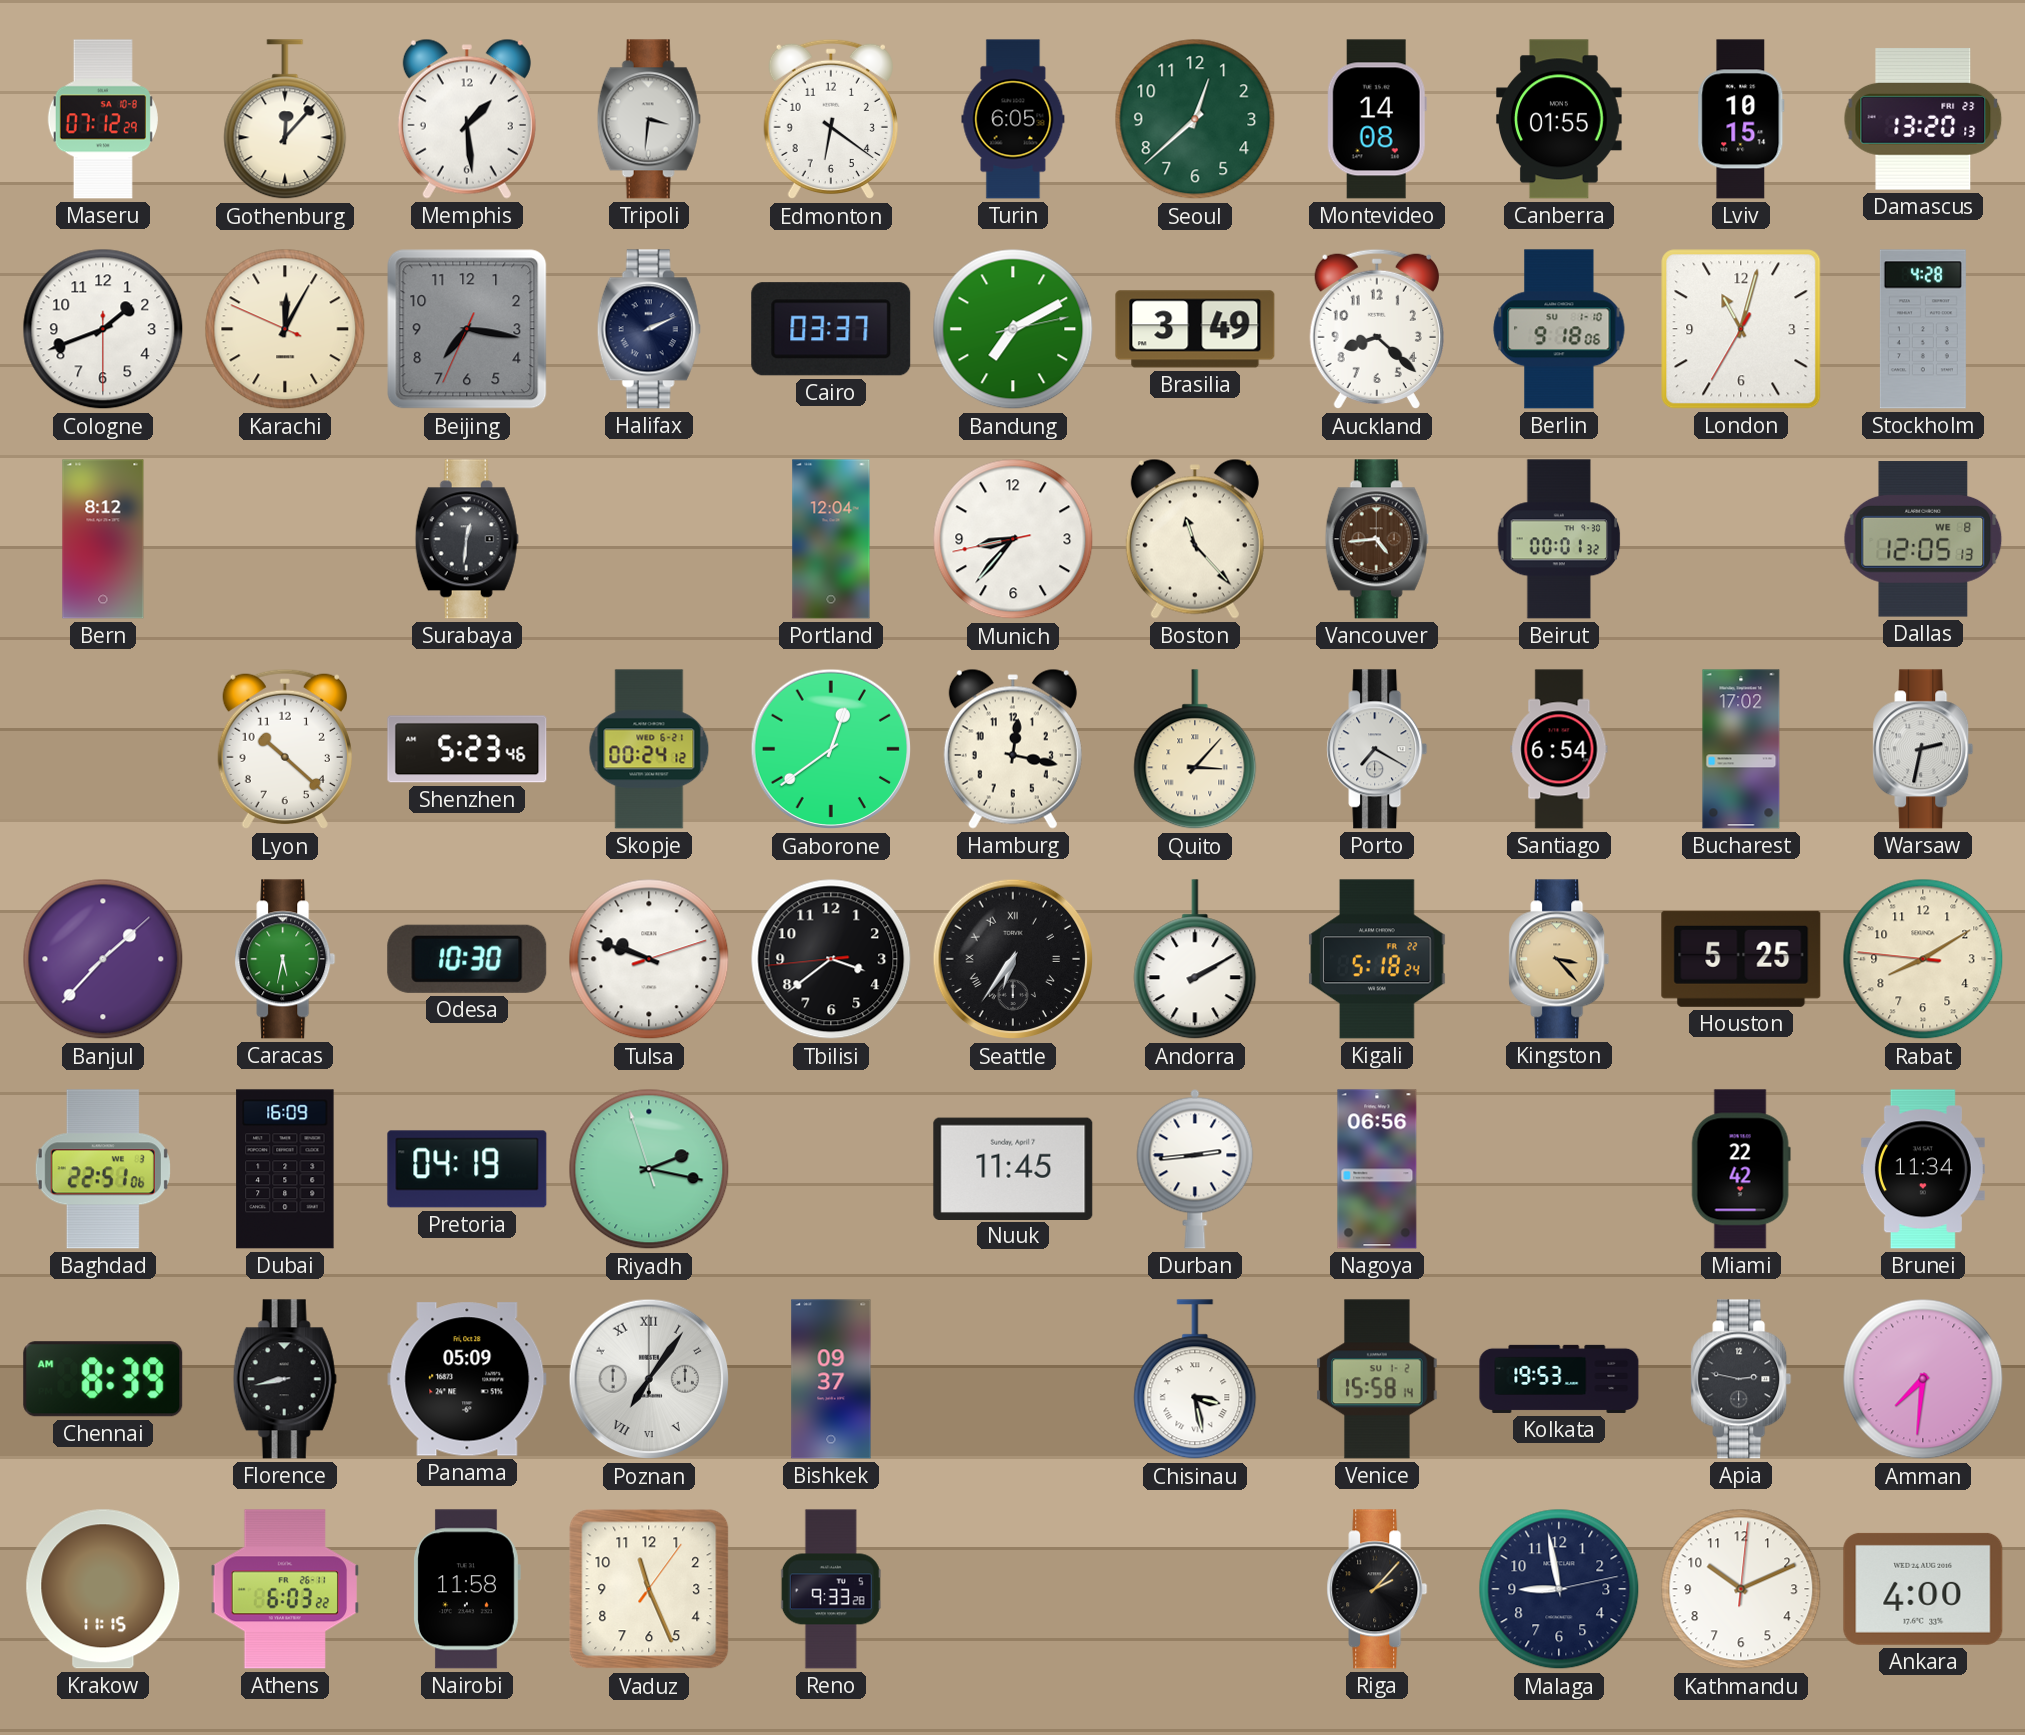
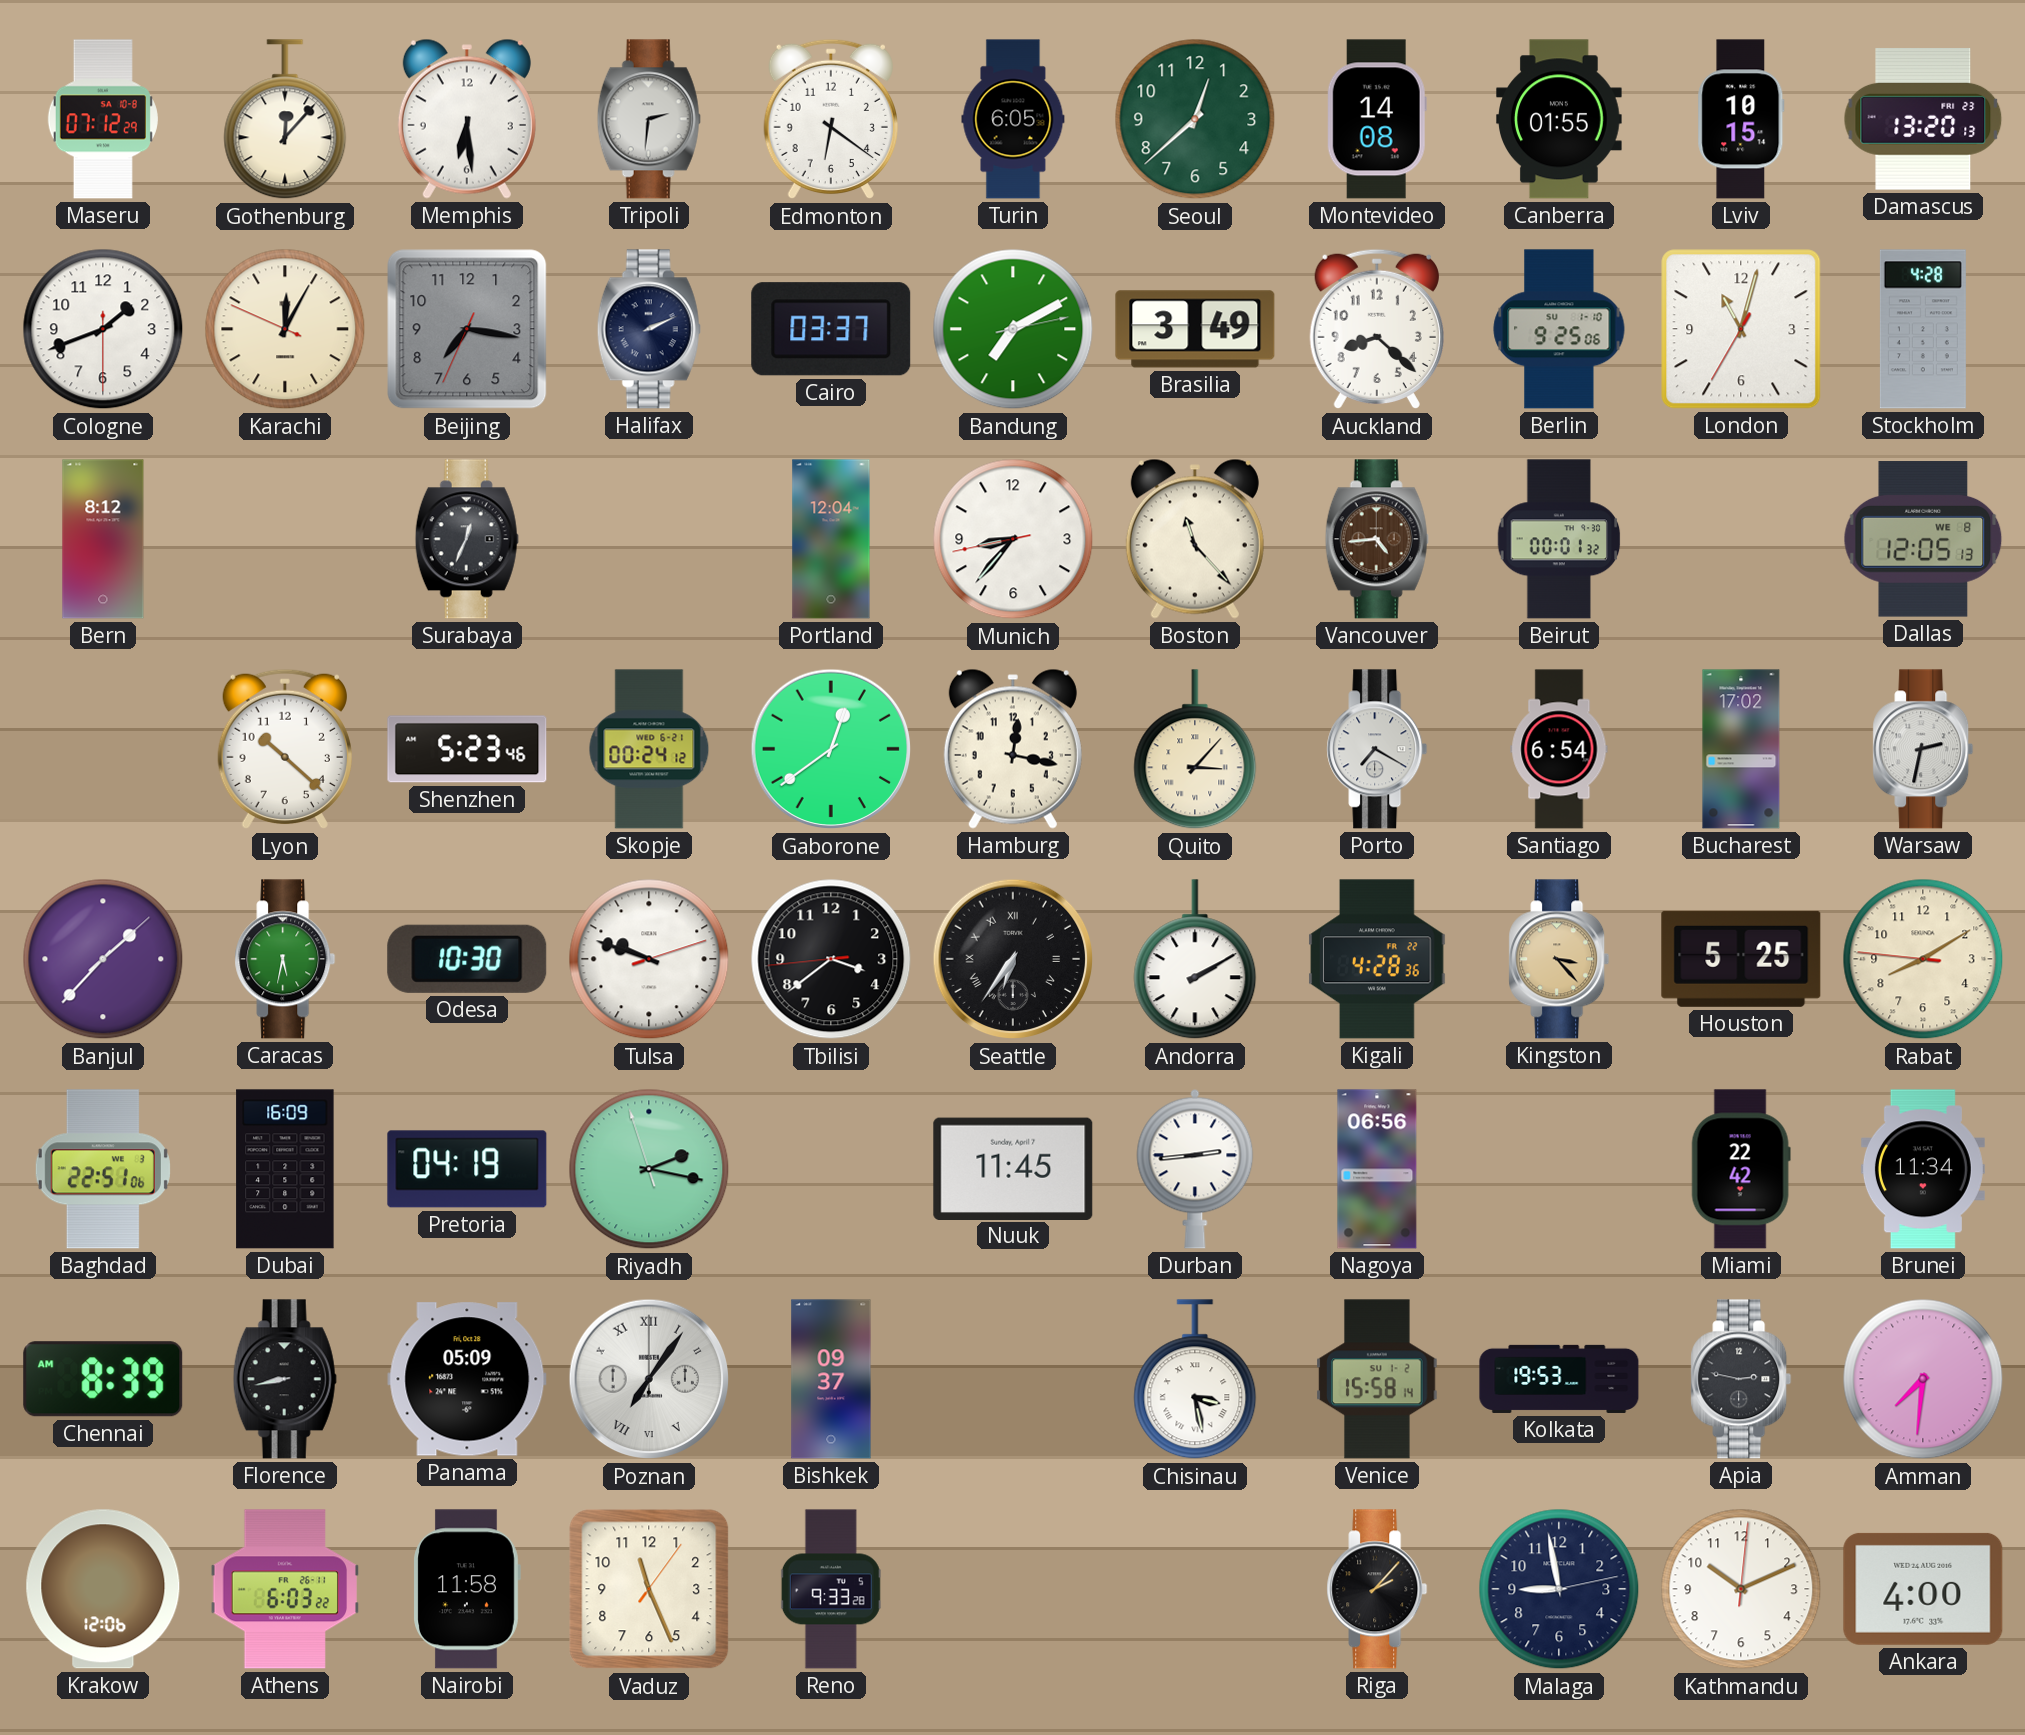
Memphis: 1:29 -> 6:29
Tripoli: 3:31 -> 2:31
Berlin: 9:18 -> 9:25
Surabaya: 12:31 -> 12:34
Kigali: 5:18 -> 4:28
Krakow: 11:15 -> 12:06
